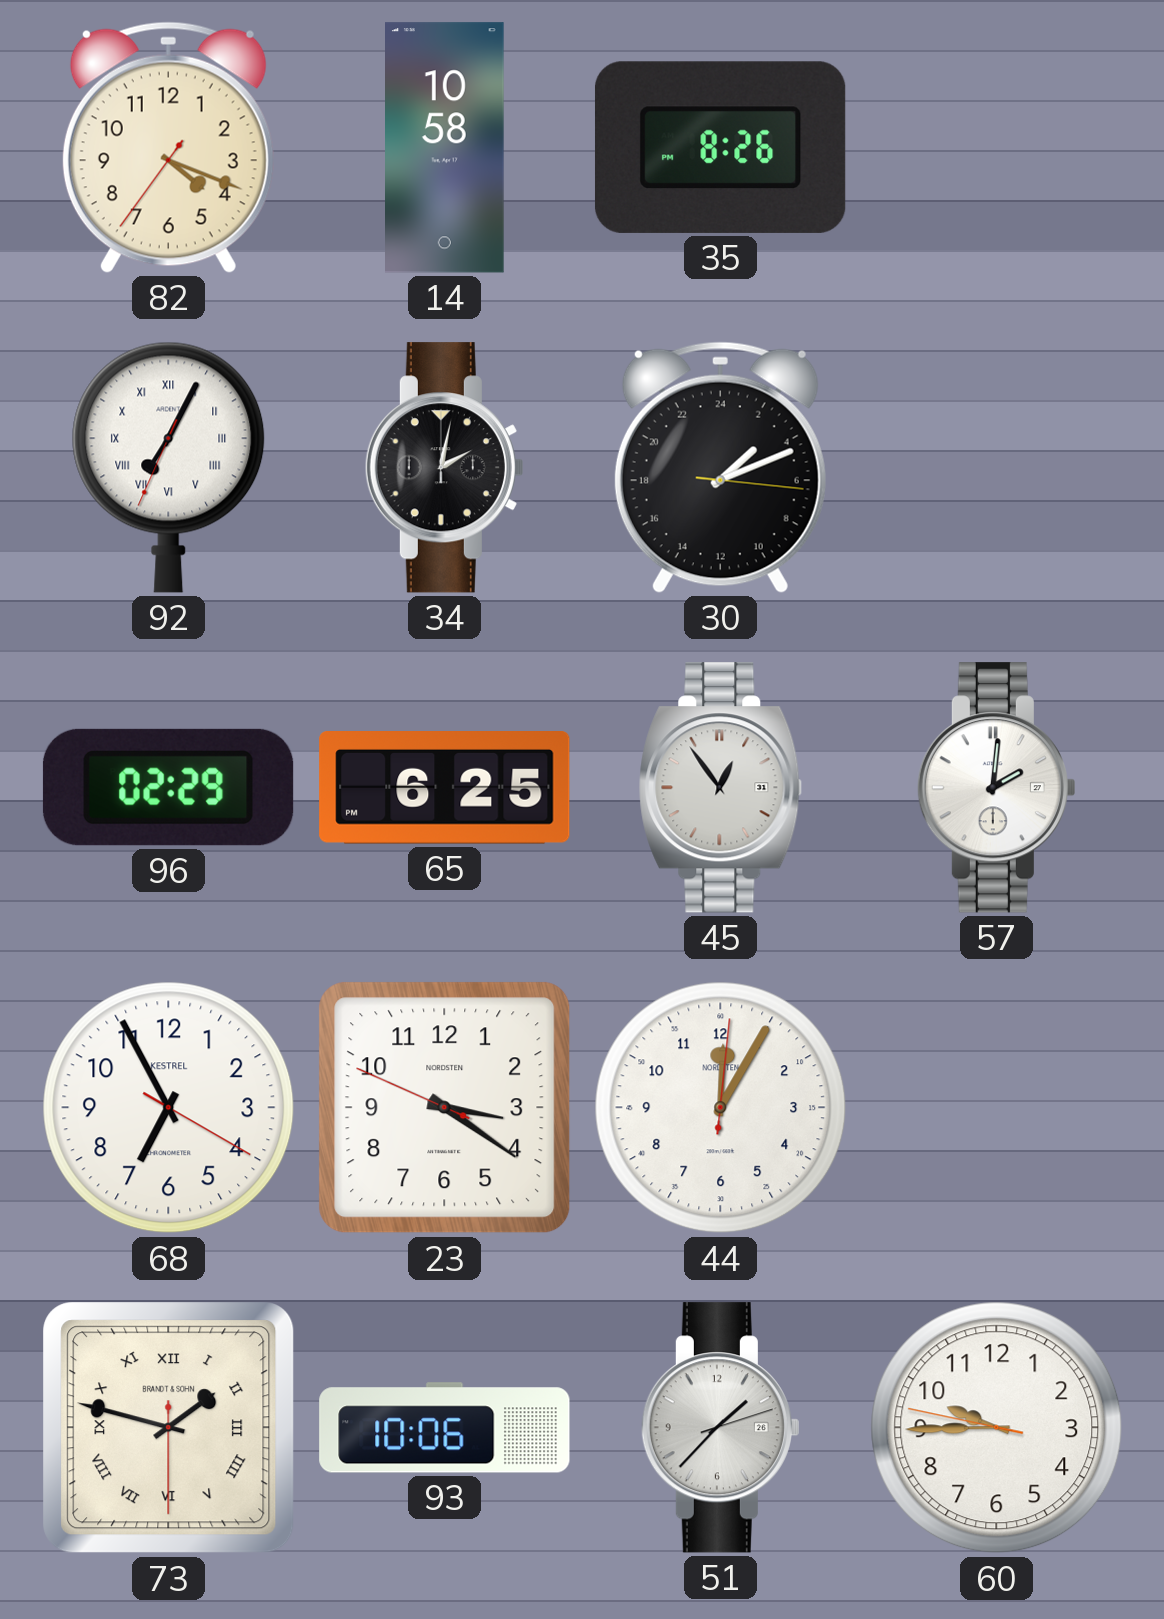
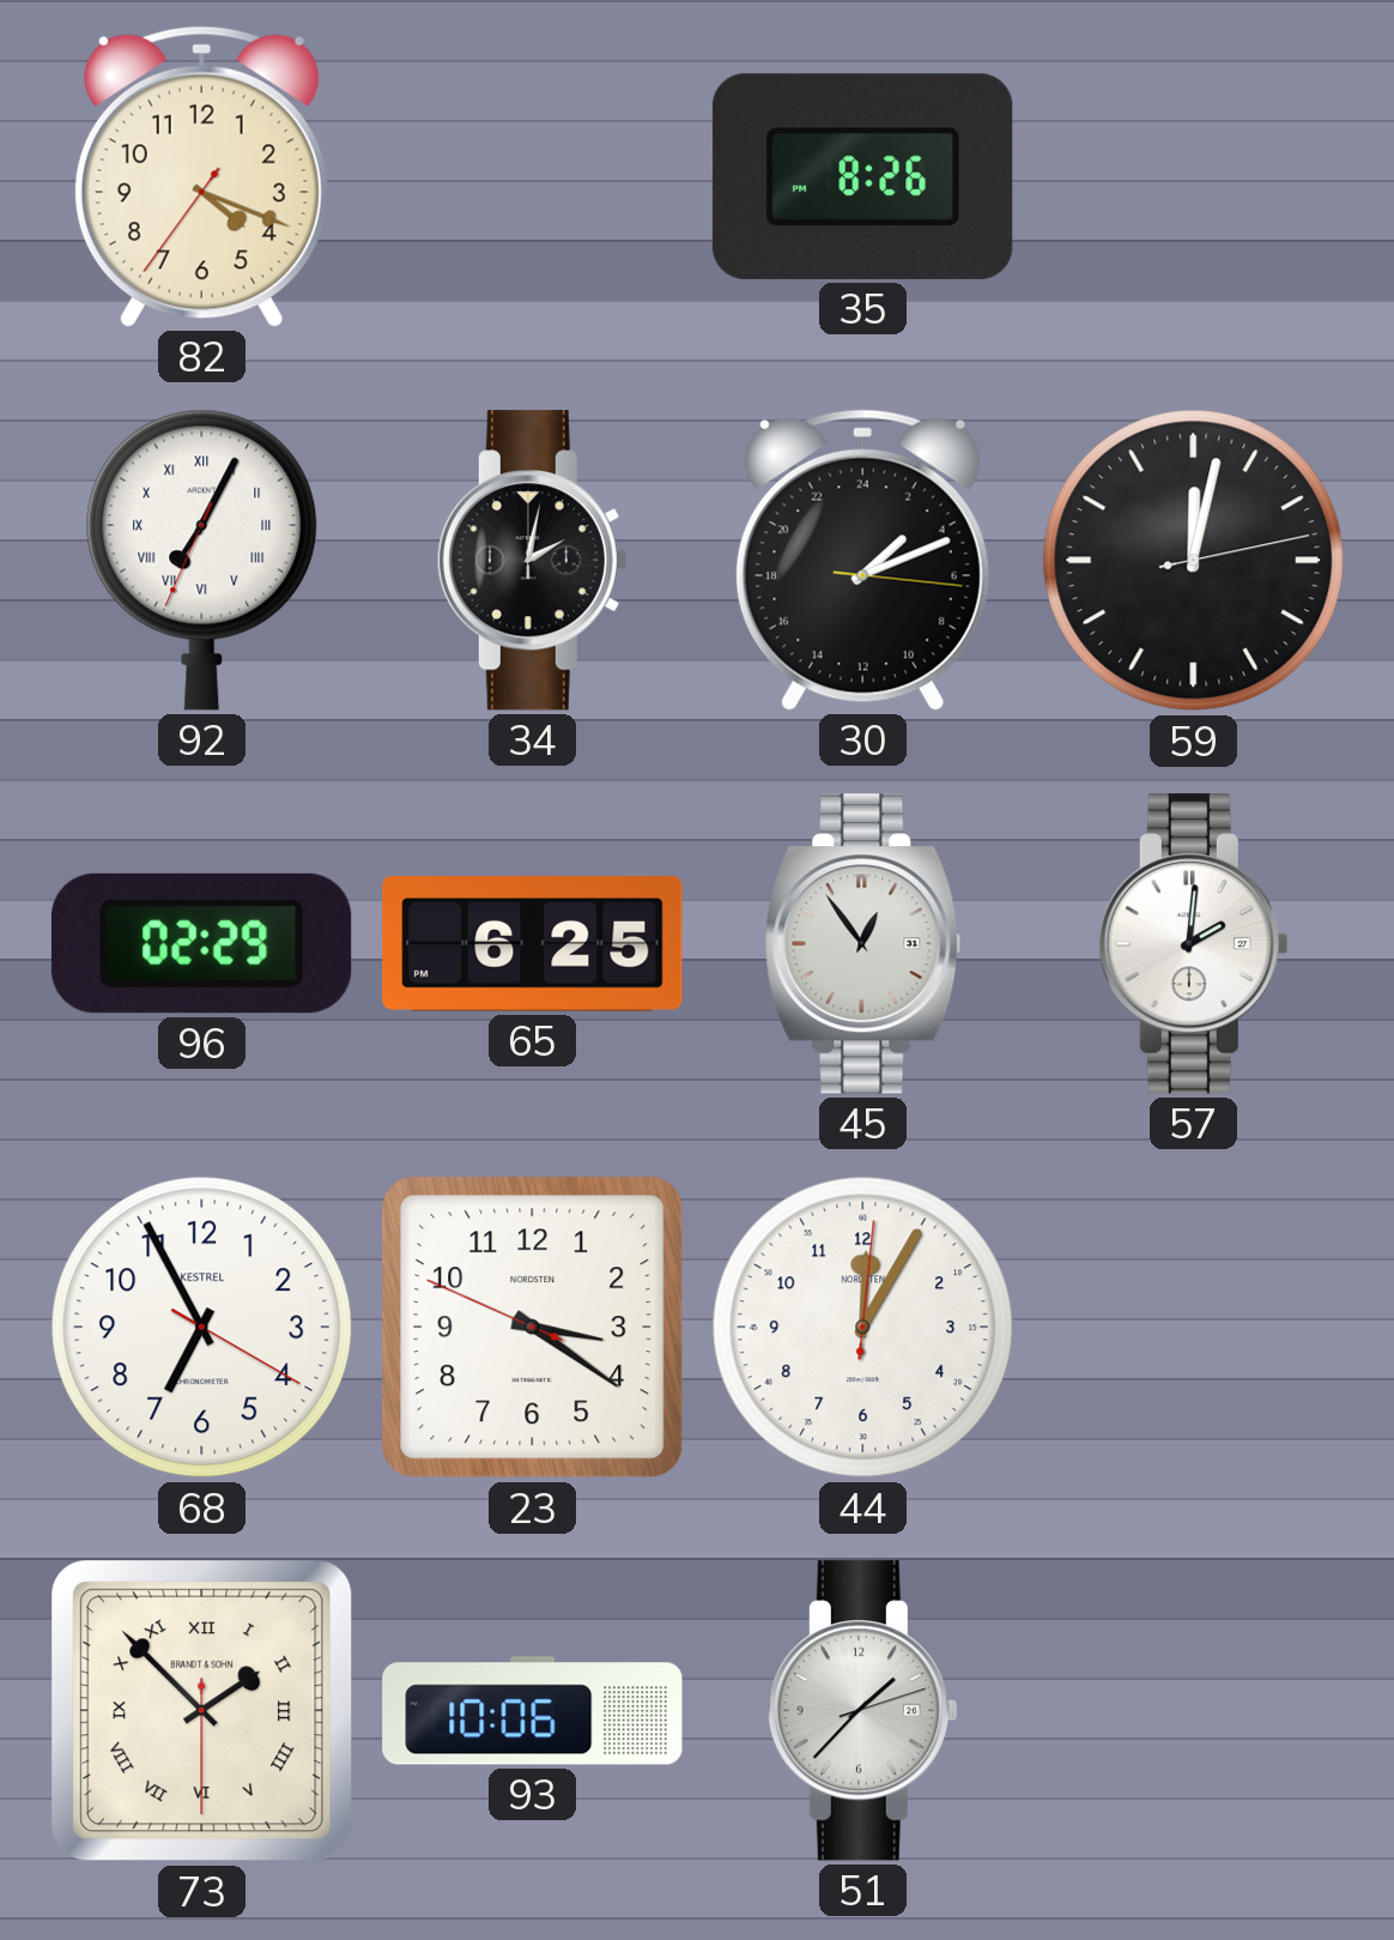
14: 10:58 -> none
59: none -> 12:02
73: 1:47 -> 1:52
60: 9:44 -> none
